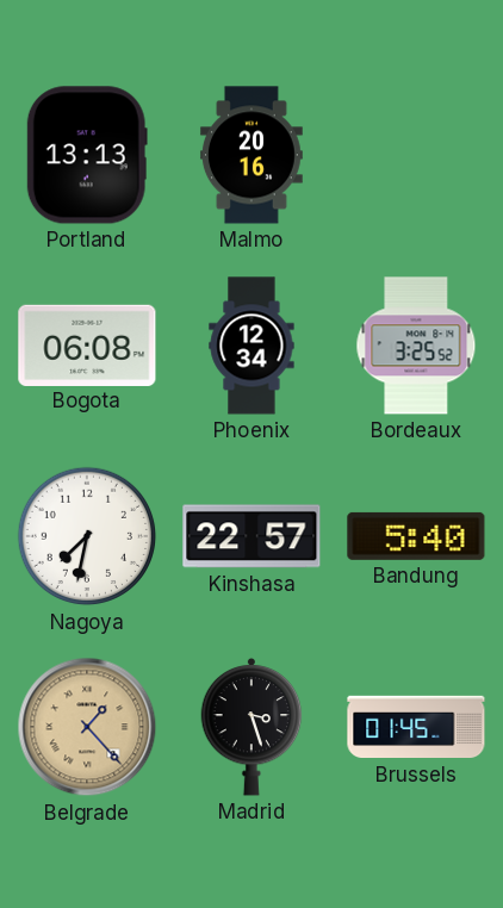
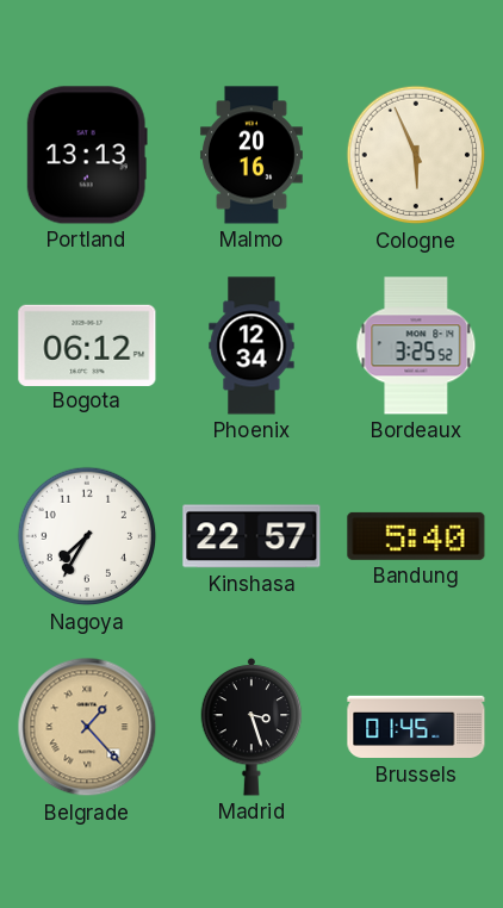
Cologne: none -> 5:56
Bogota: 06:08 -> 06:12
Nagoya: 7:32 -> 7:35
